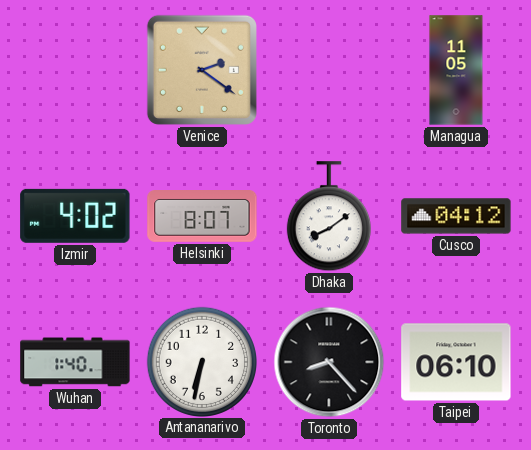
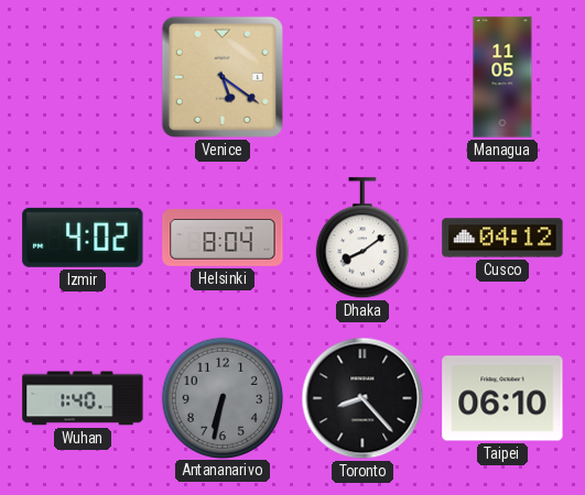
Venice: 2:21 -> 5:21
Helsinki: 8:07 -> 8:04
Antananarivo dial: white -> grey
